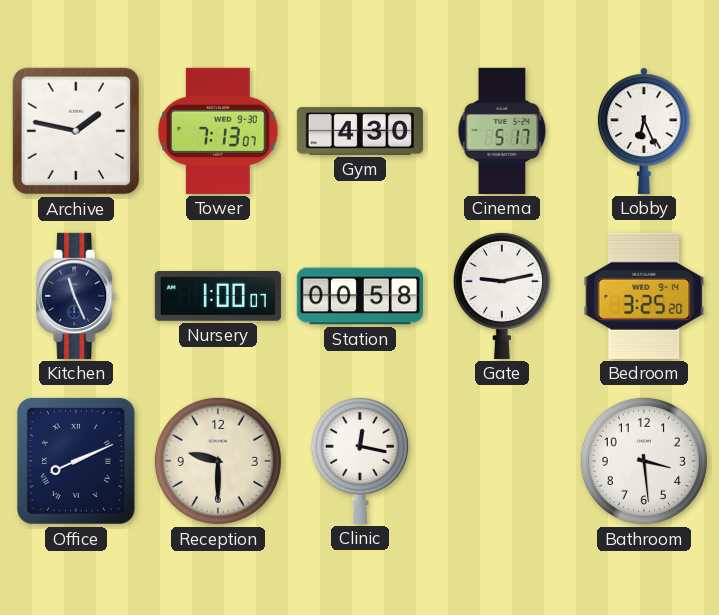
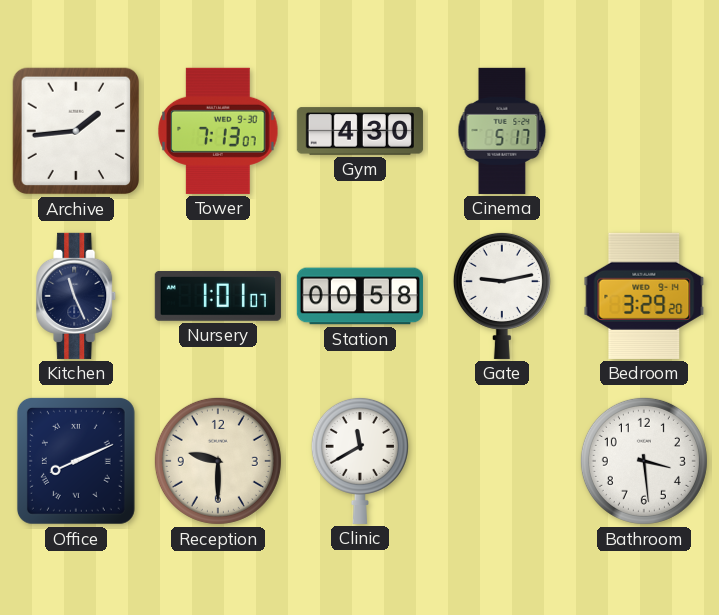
Archive: 1:47 -> 1:44
Lobby: 6:26 -> none
Nursery: 1:00 -> 1:01
Bedroom: 3:25 -> 3:29
Clinic: 12:17 -> 11:40
